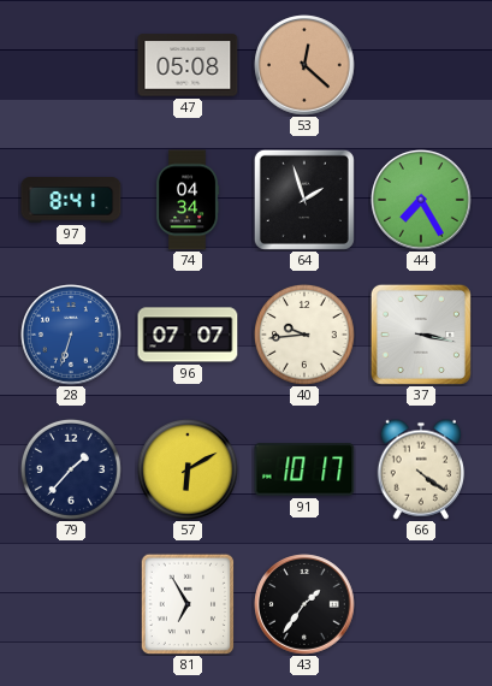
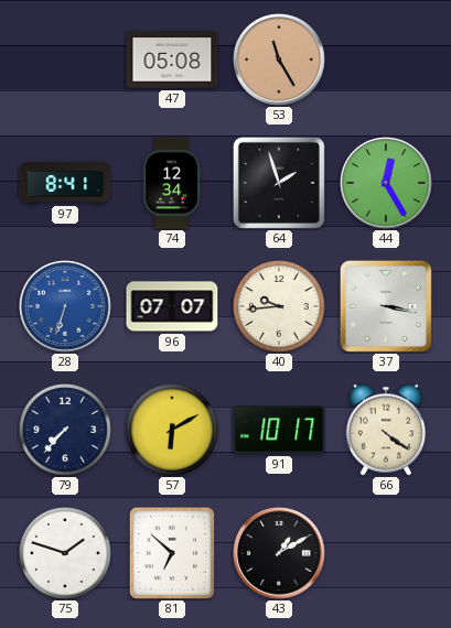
53: 12:22 -> 11:25
74: 04:34 -> 12:34
44: 7:25 -> 12:25
79: 1:37 -> 7:37
75: none -> 1:48
81: 6:55 -> 6:52
43: 1:36 -> 1:10
